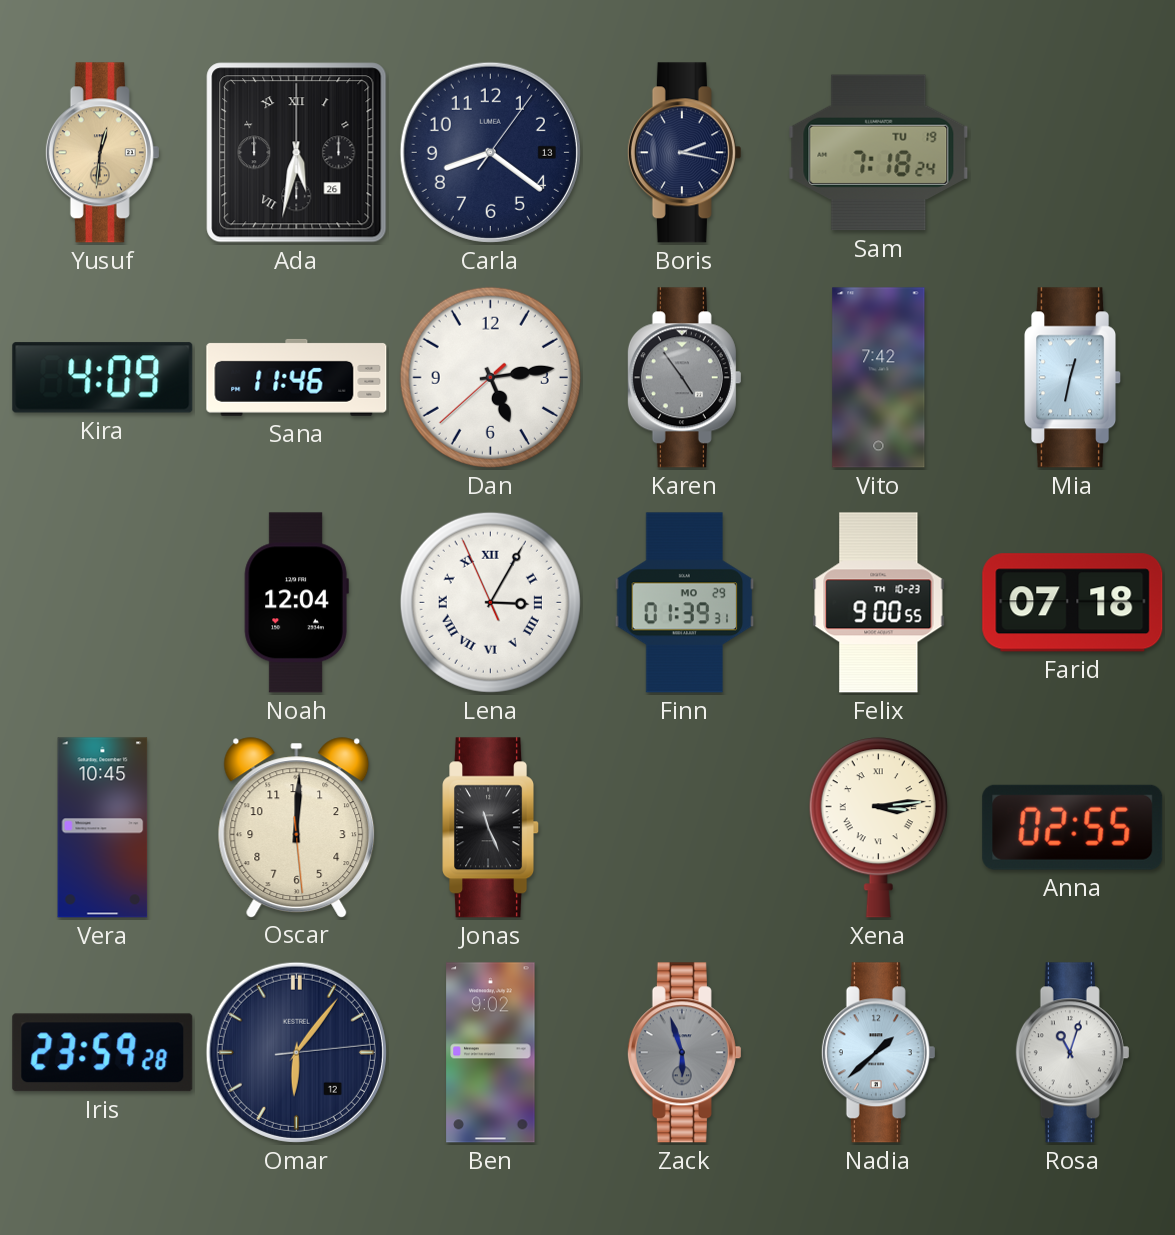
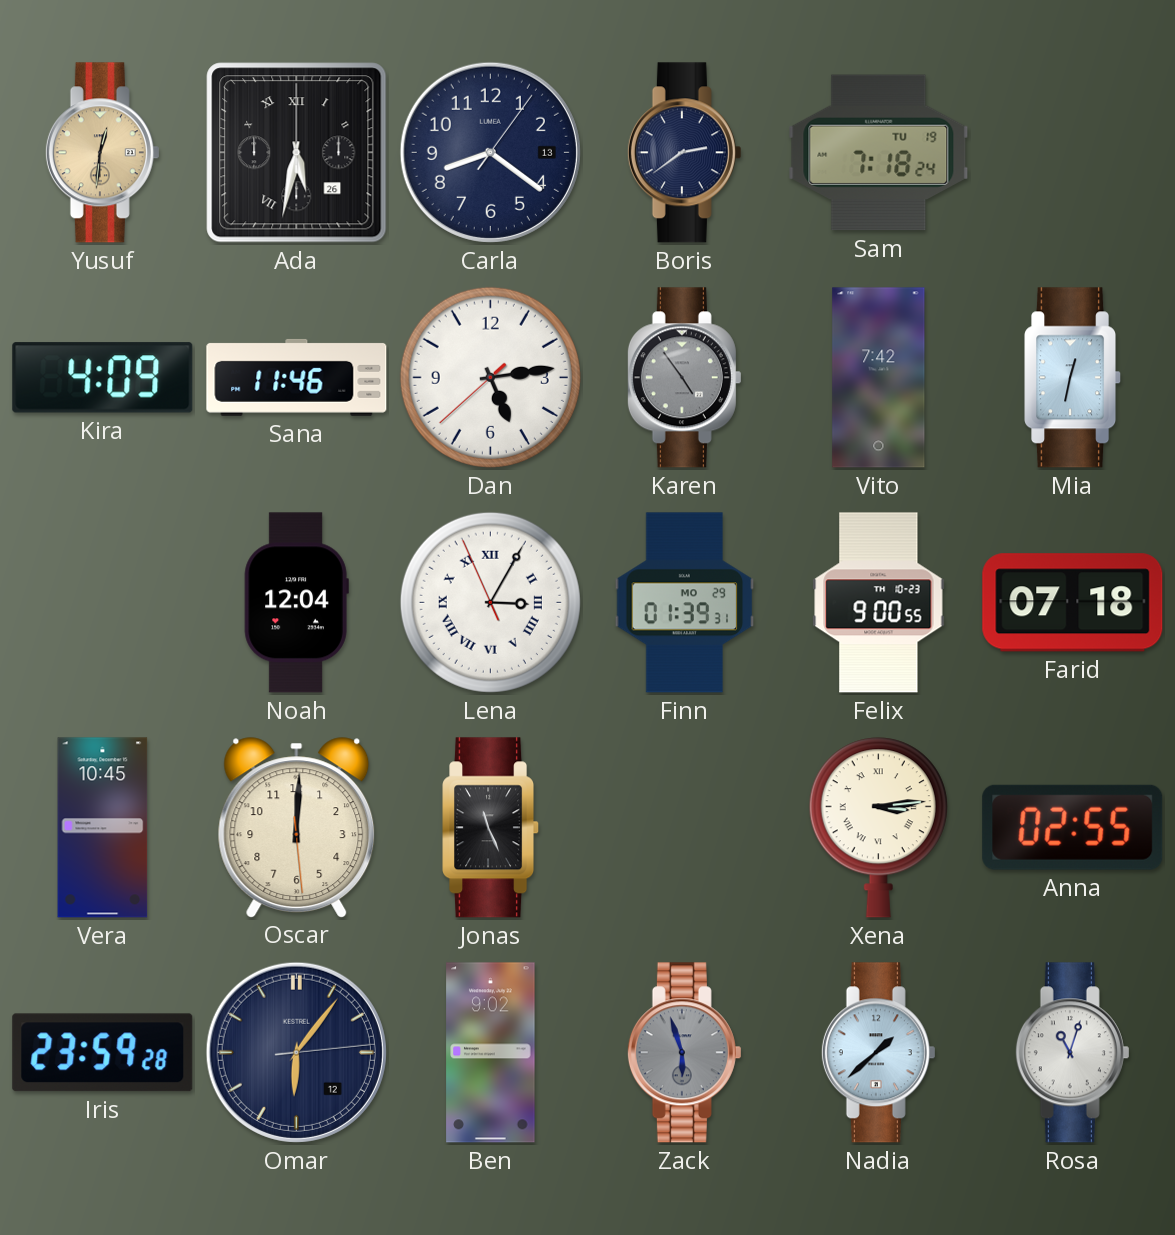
Boris: 2:17 -> 2:39
